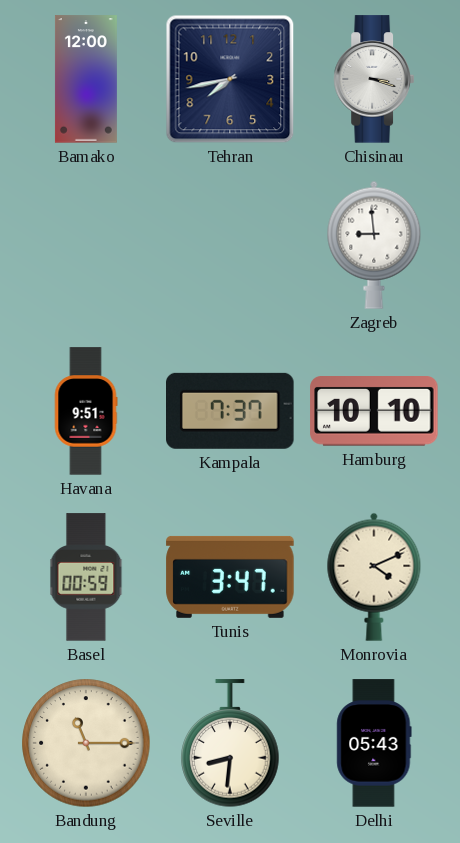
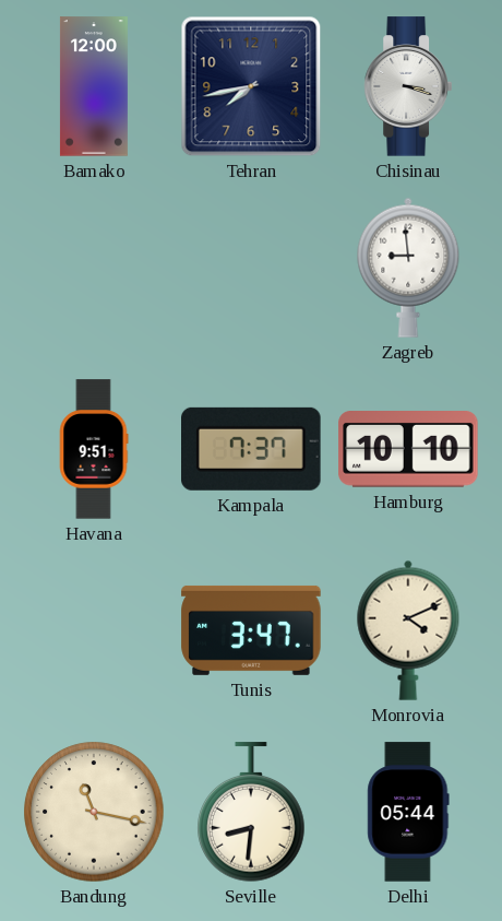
Basel: 00:59 -> none
Bandung: 11:15 -> 11:17
Delhi: 05:43 -> 05:44
